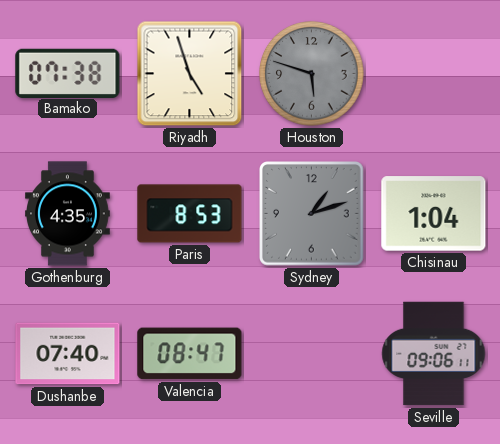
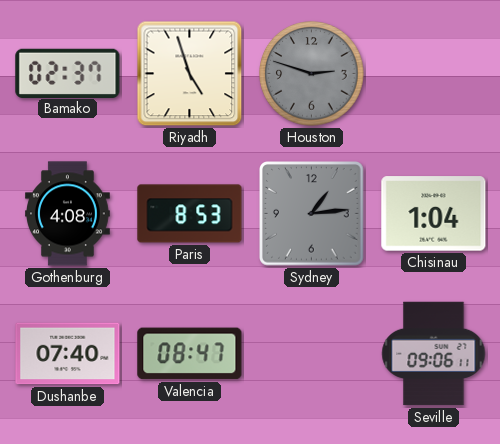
Bamako: 07:38 -> 02:37
Houston: 5:48 -> 2:48
Gothenburg: 4:35 -> 4:08
Sydney: 1:12 -> 1:14
